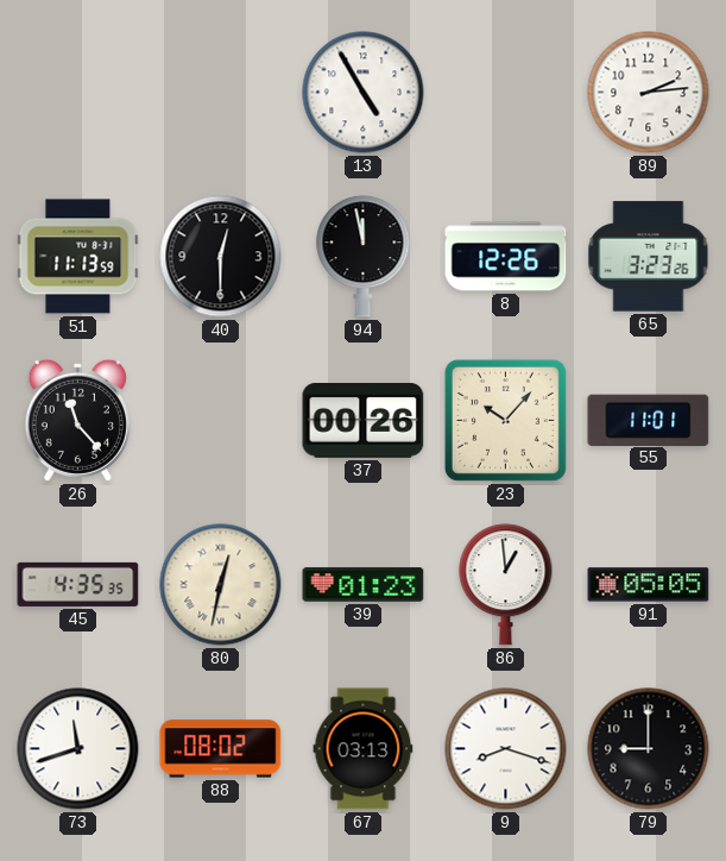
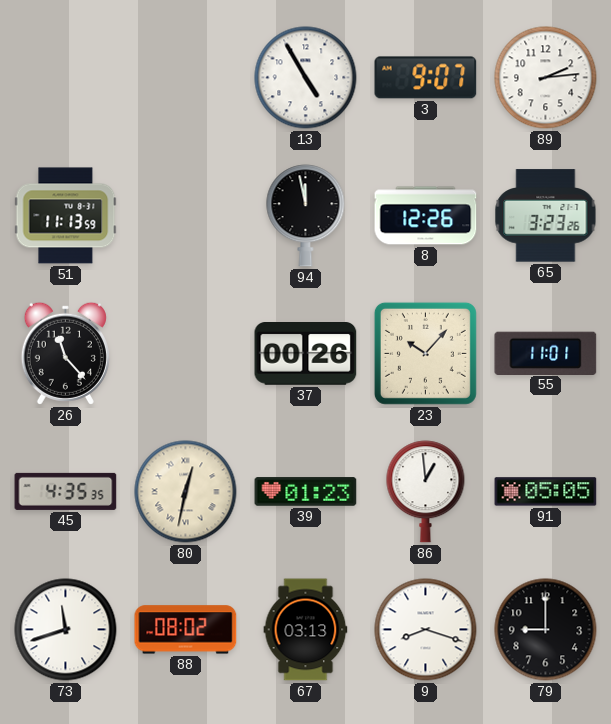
3: none -> 9:07
40: 12:30 -> none
